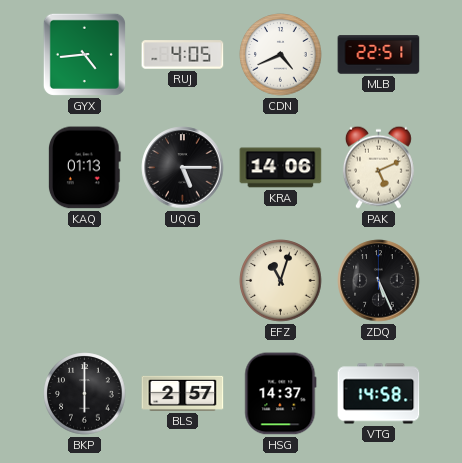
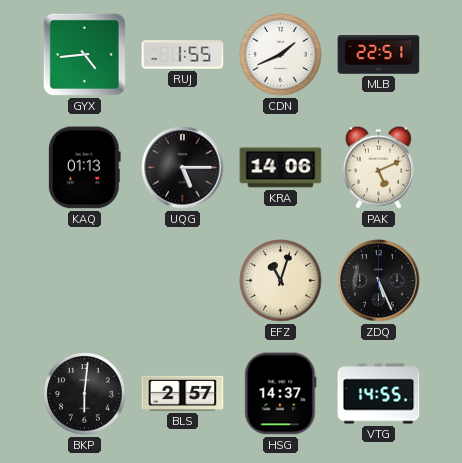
RUJ: 4:05 -> 1:55
CDN: 4:41 -> 1:41
BKP: 6:00 -> 6:01
VTG: 14:58 -> 14:55
